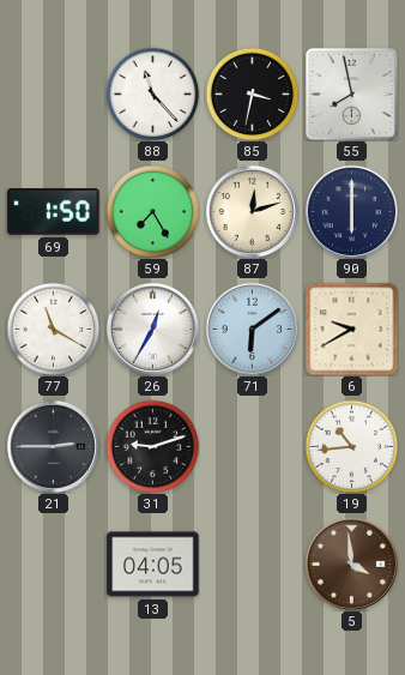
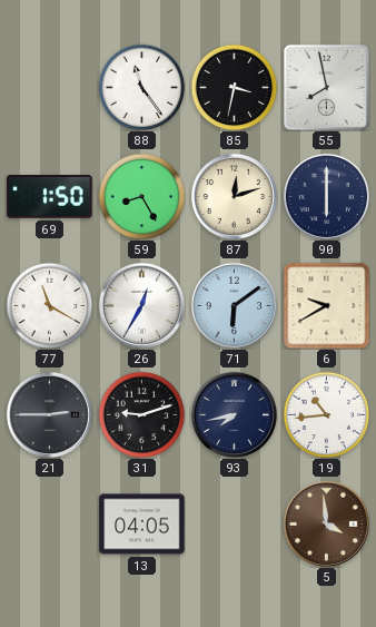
88: 11:23 -> 11:24
59: 7:25 -> 8:25
93: none -> 7:43
